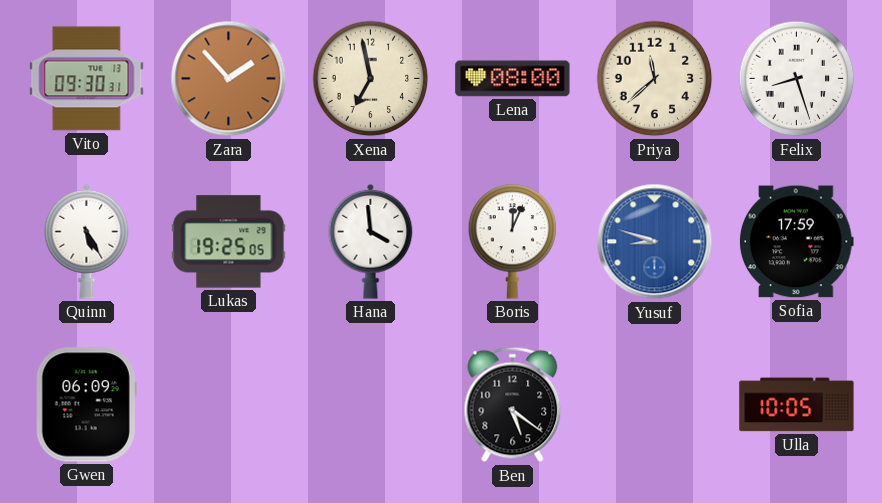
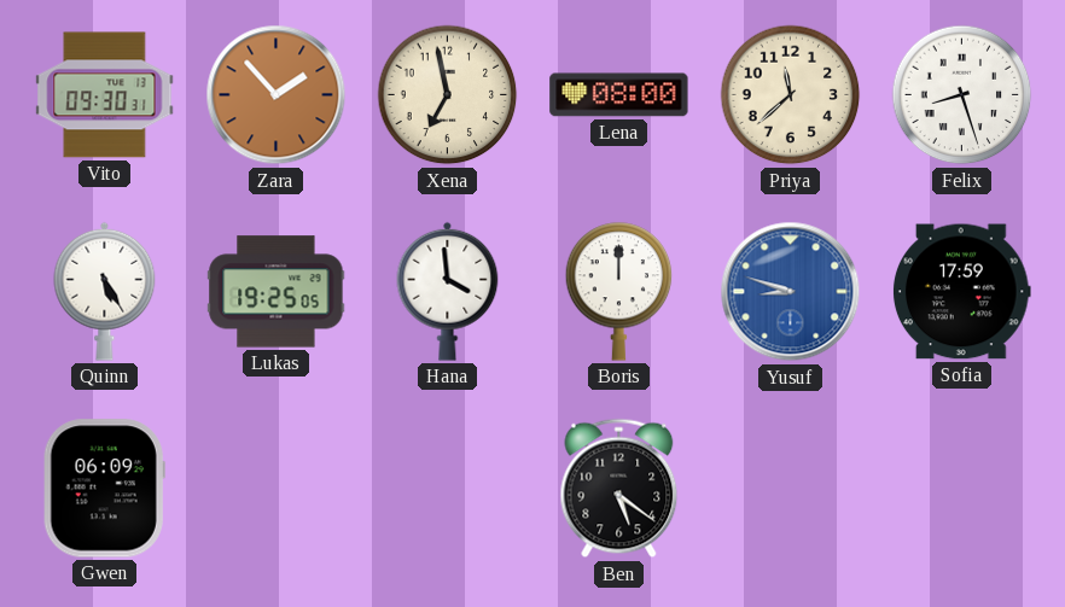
Boris: 12:04 -> 12:00
Ulla: 10:05 -> none
